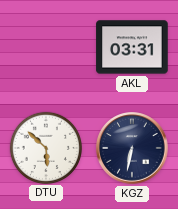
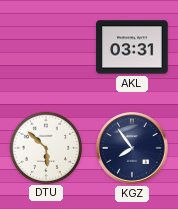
KGZ: 6:32 -> 7:54
